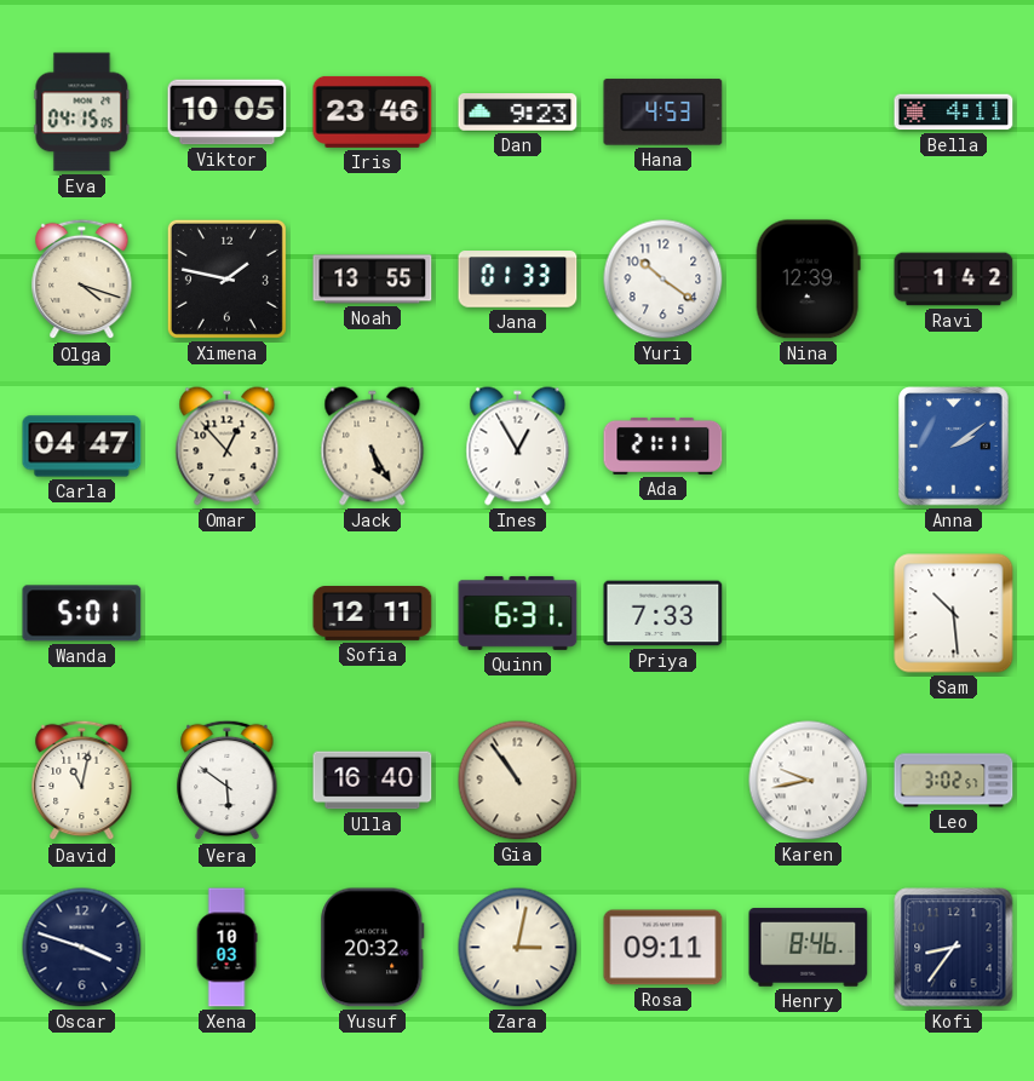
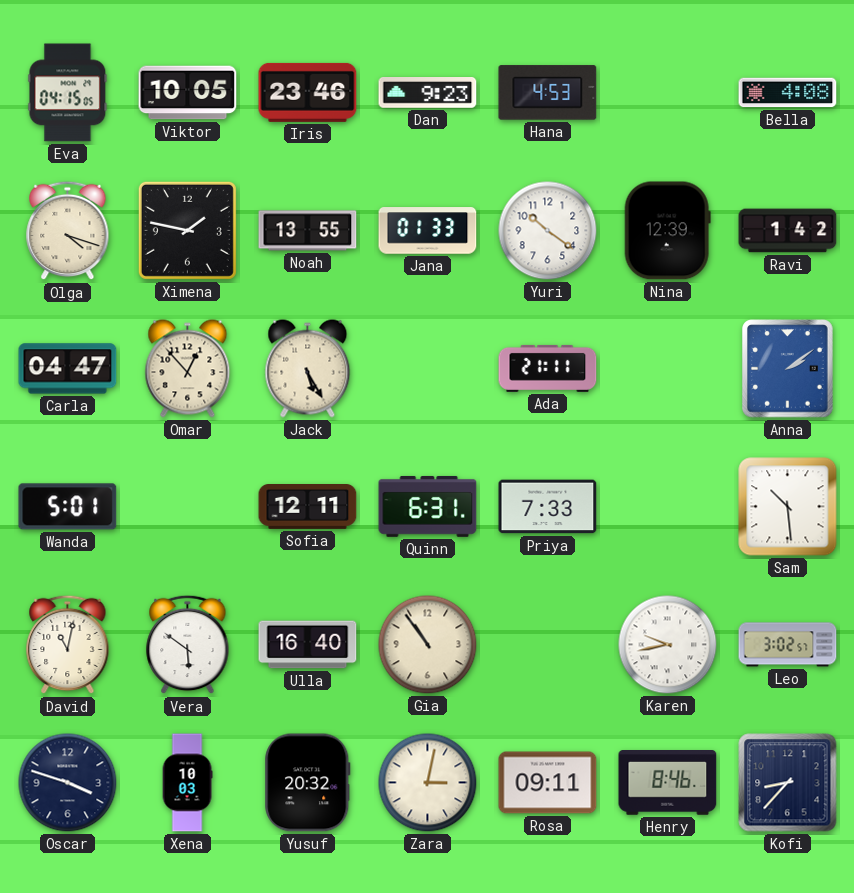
Bella: 4:11 -> 4:08
Ines: 12:55 -> none
Kofi: 8:36 -> 8:37
